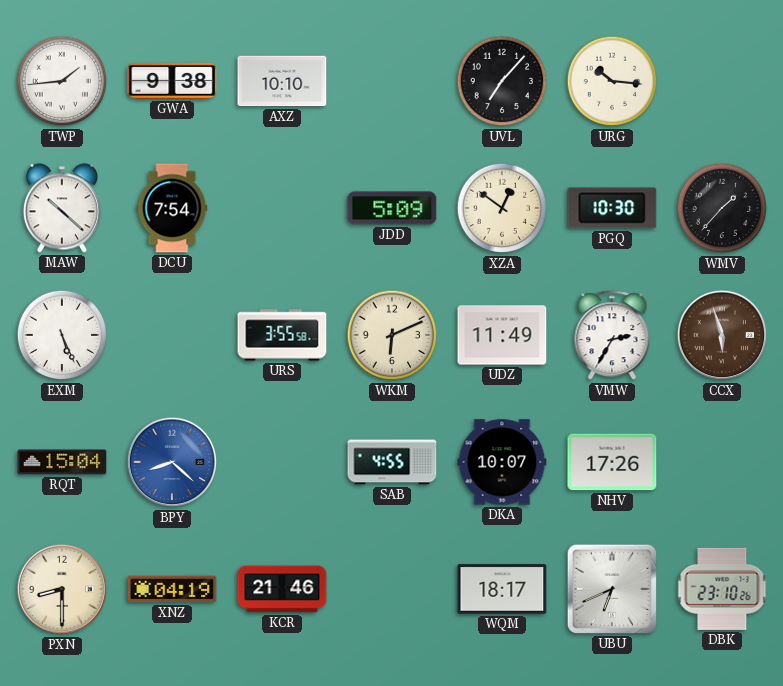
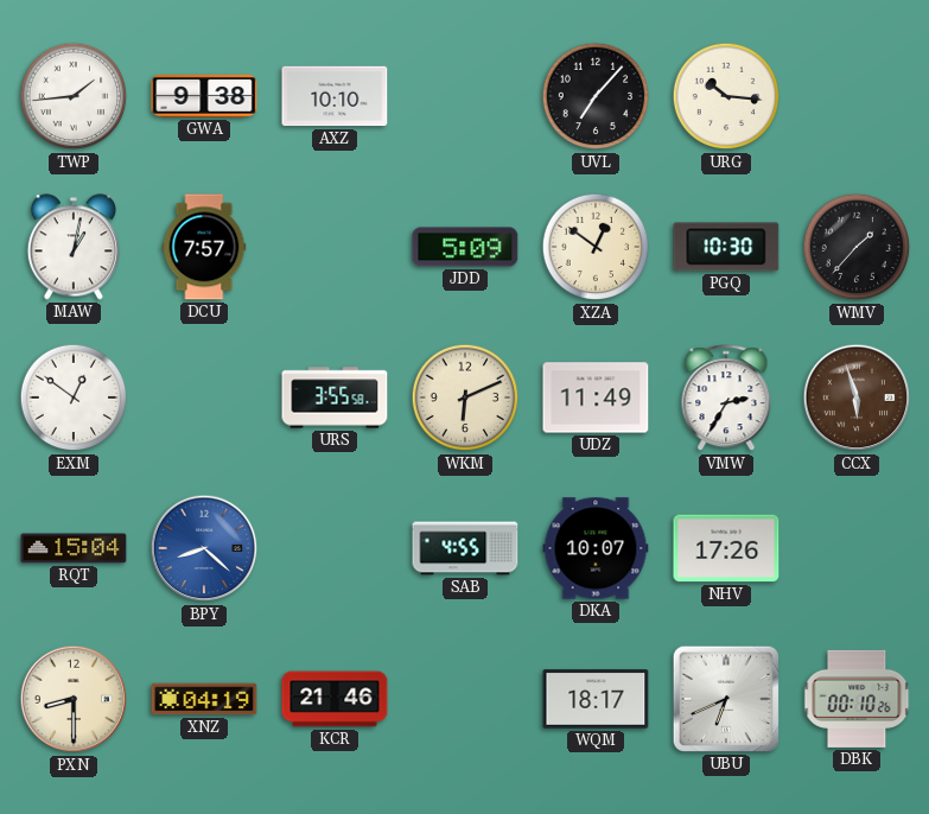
MAW: 10:22 -> 1:02
DCU: 7:54 -> 7:57
EXM: 5:26 -> 12:51
DBK: 23:10 -> 00:10
